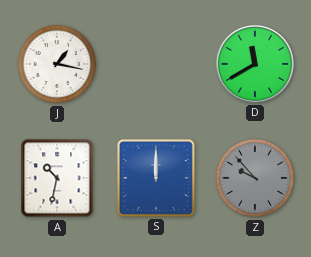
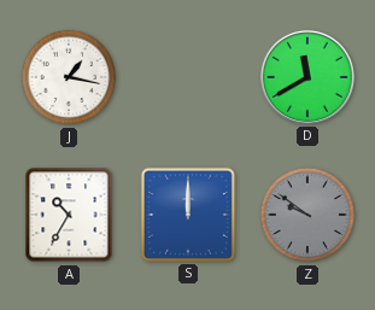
A: 10:32 -> 10:35
Z: 9:53 -> 9:51
